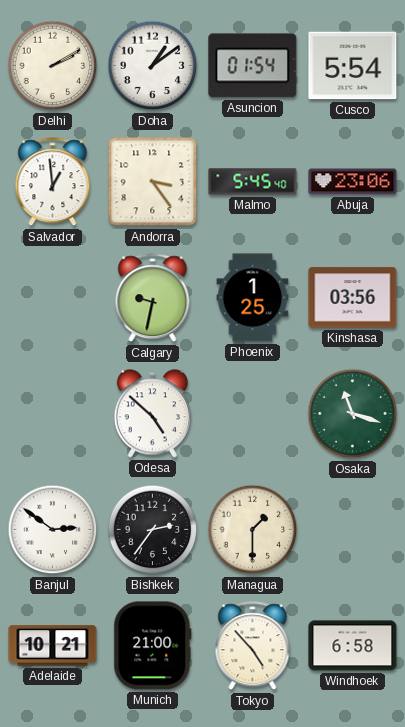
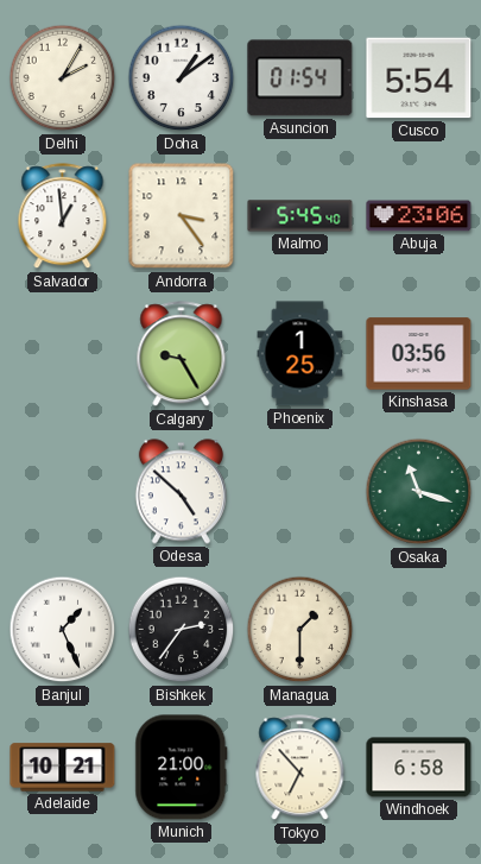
Delhi: 2:10 -> 2:05
Calgary: 9:32 -> 9:25
Banjul: 2:51 -> 1:26
Tokyo: 4:53 -> 6:53
